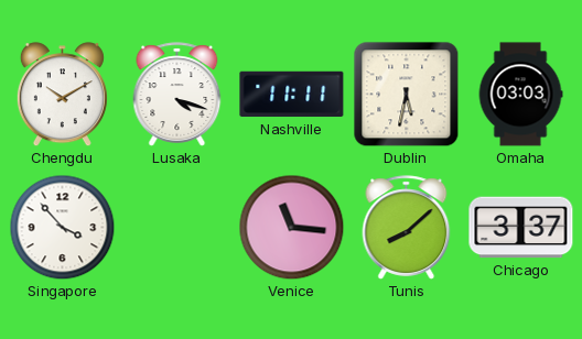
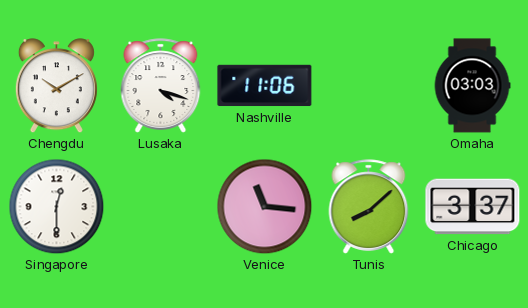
Nashville: 11:11 -> 11:06
Dublin: 5:32 -> none
Singapore: 3:53 -> 12:30
